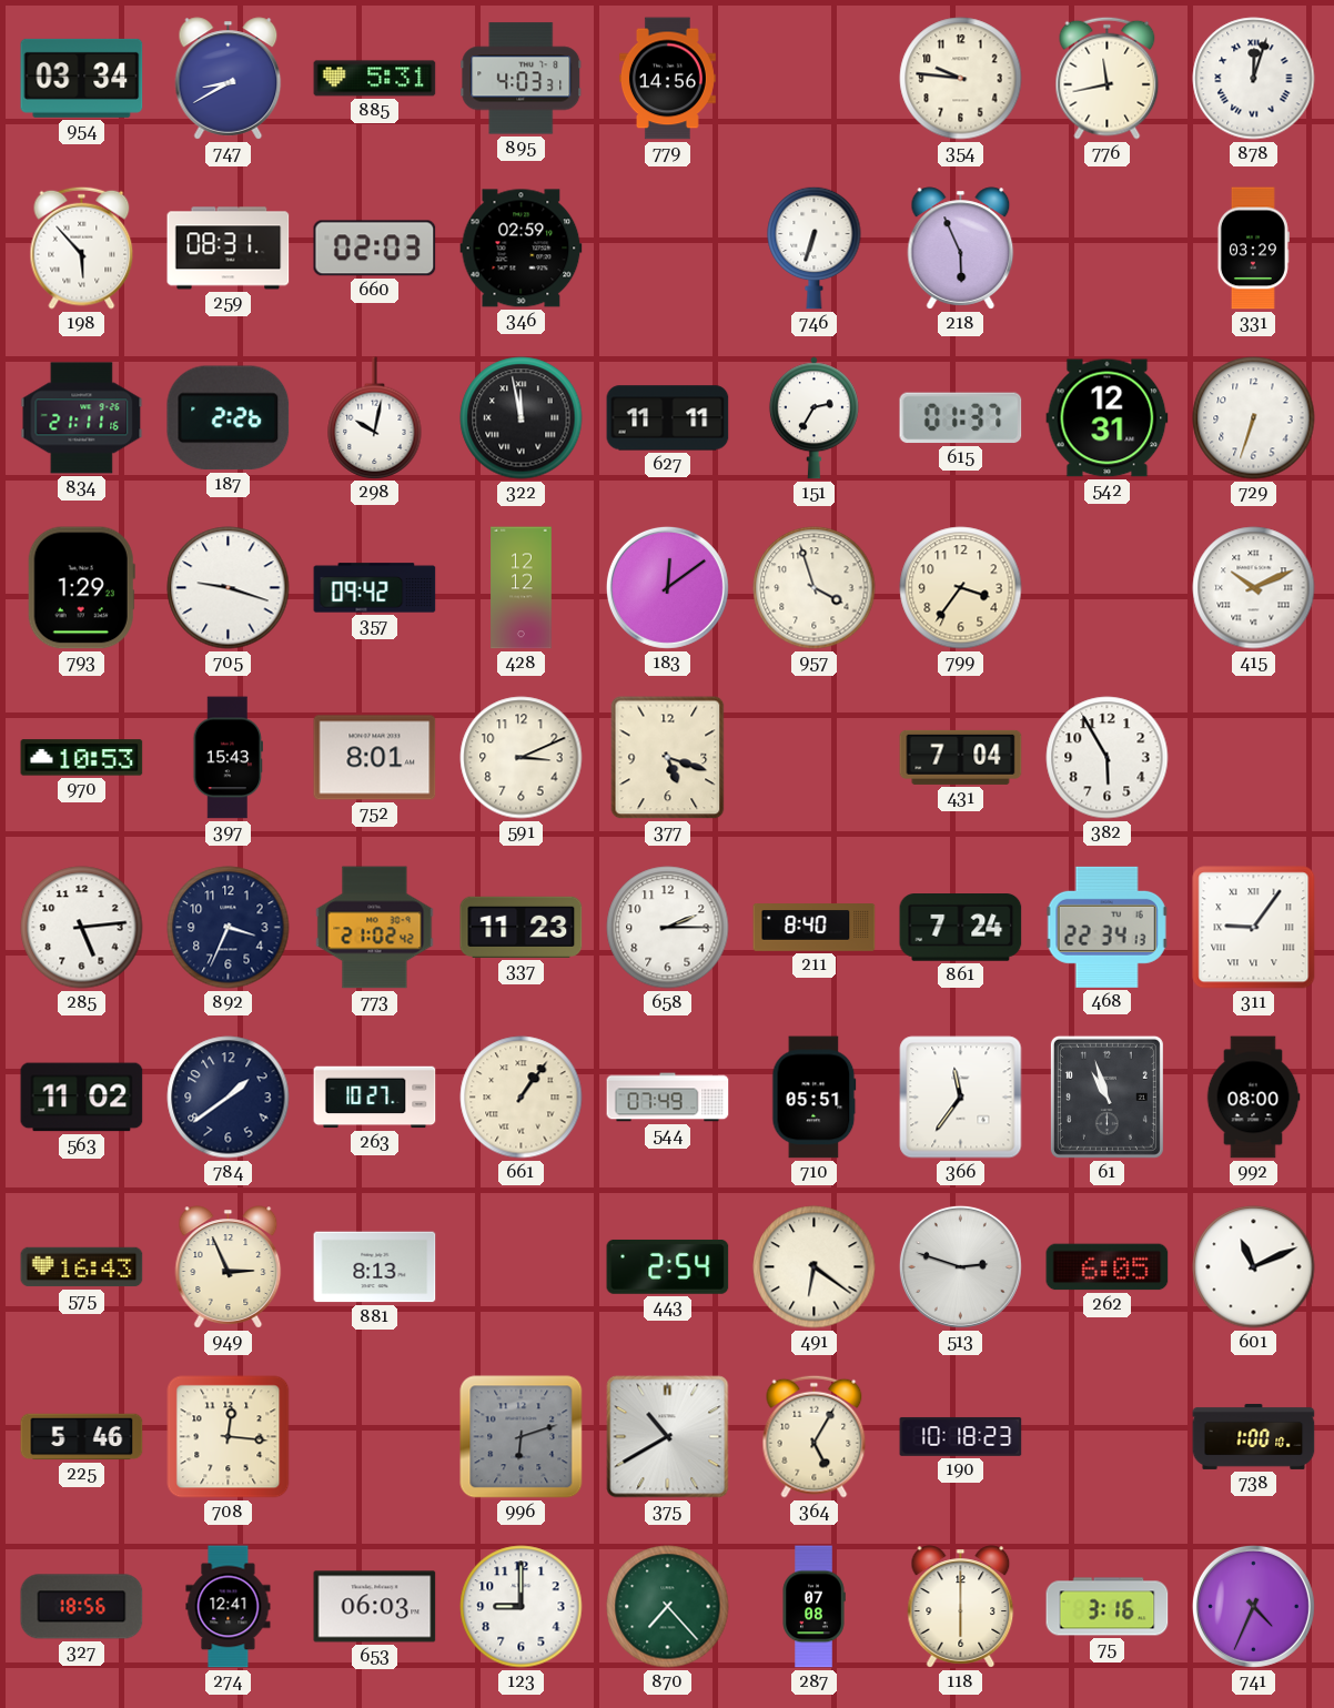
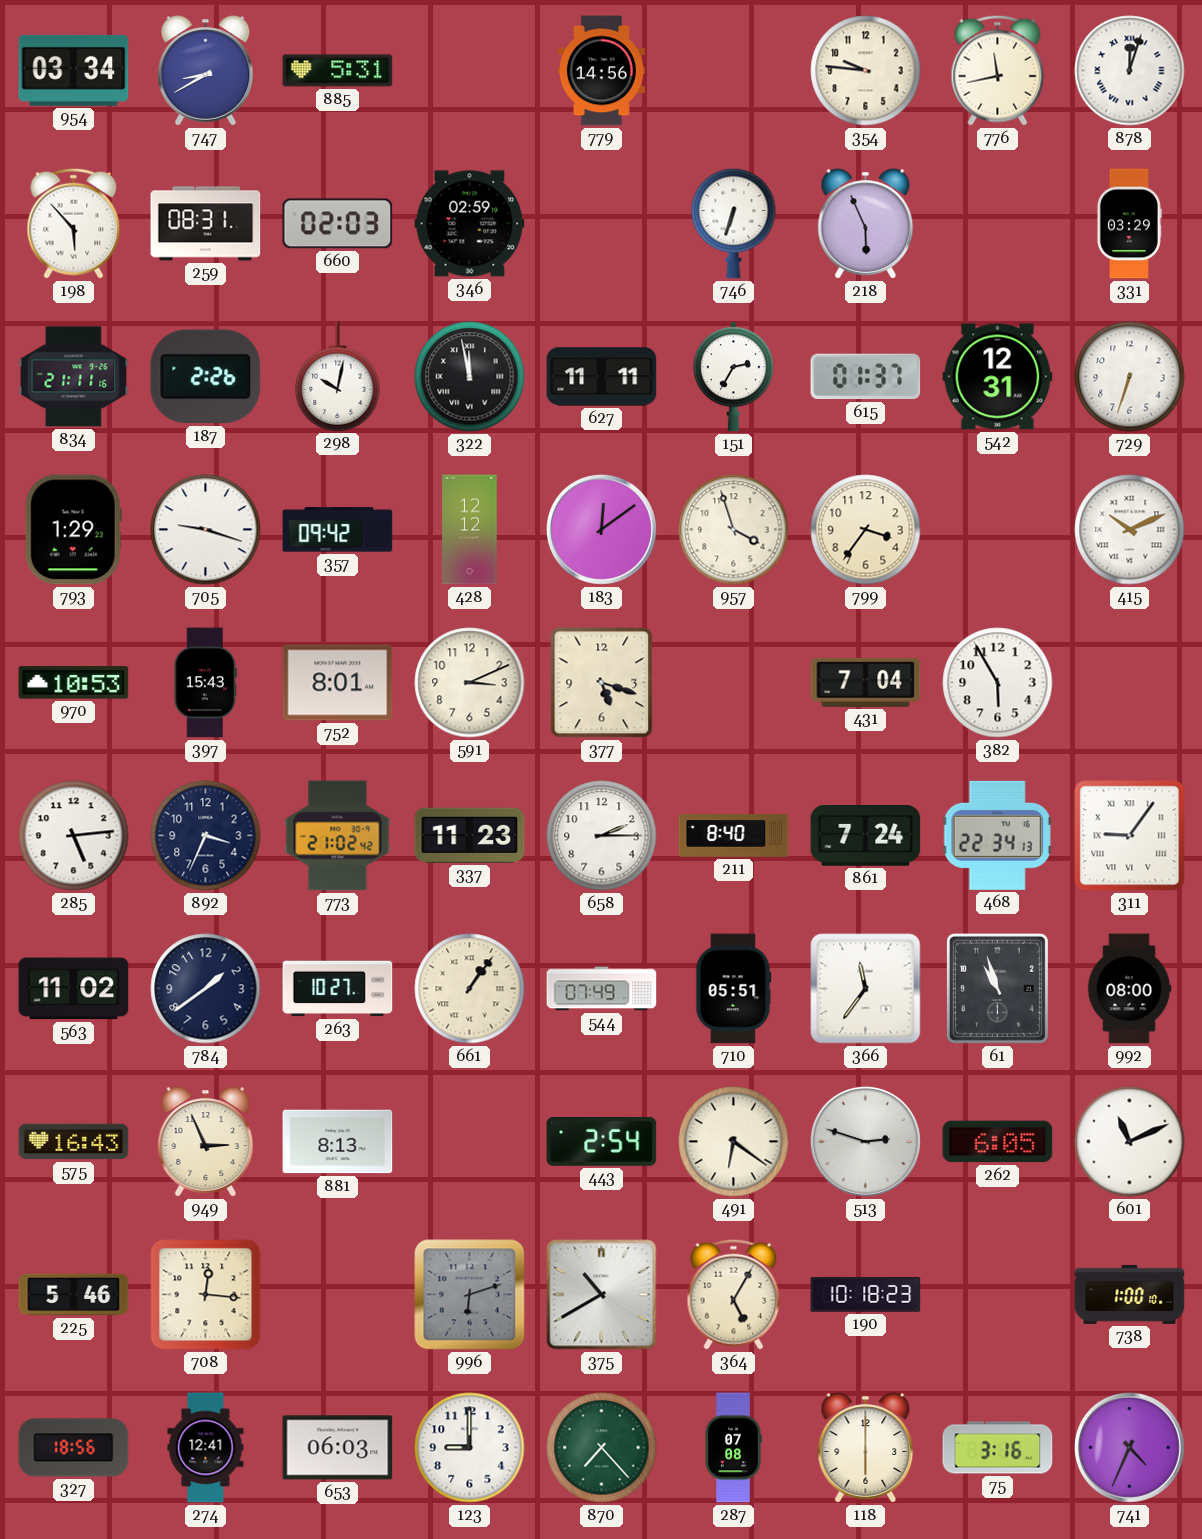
895: 4:03 -> none
